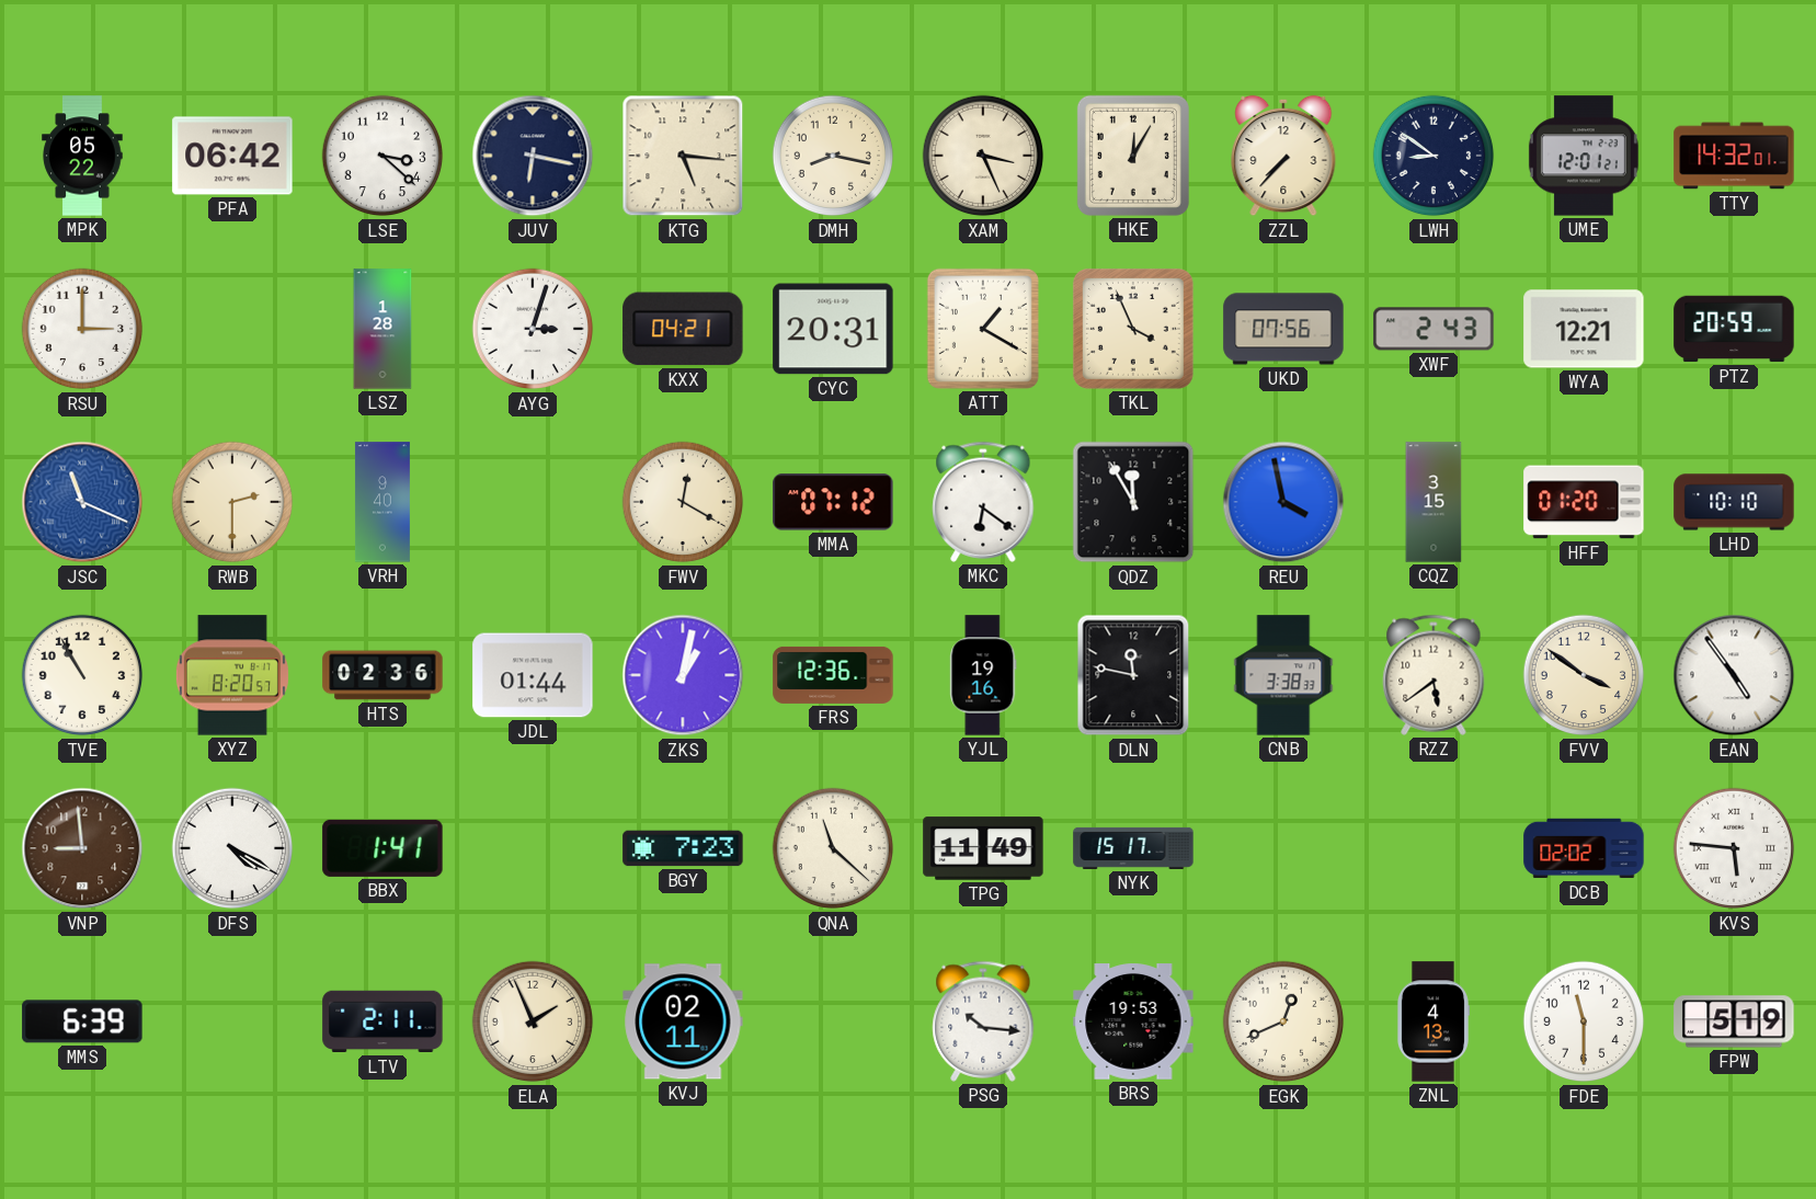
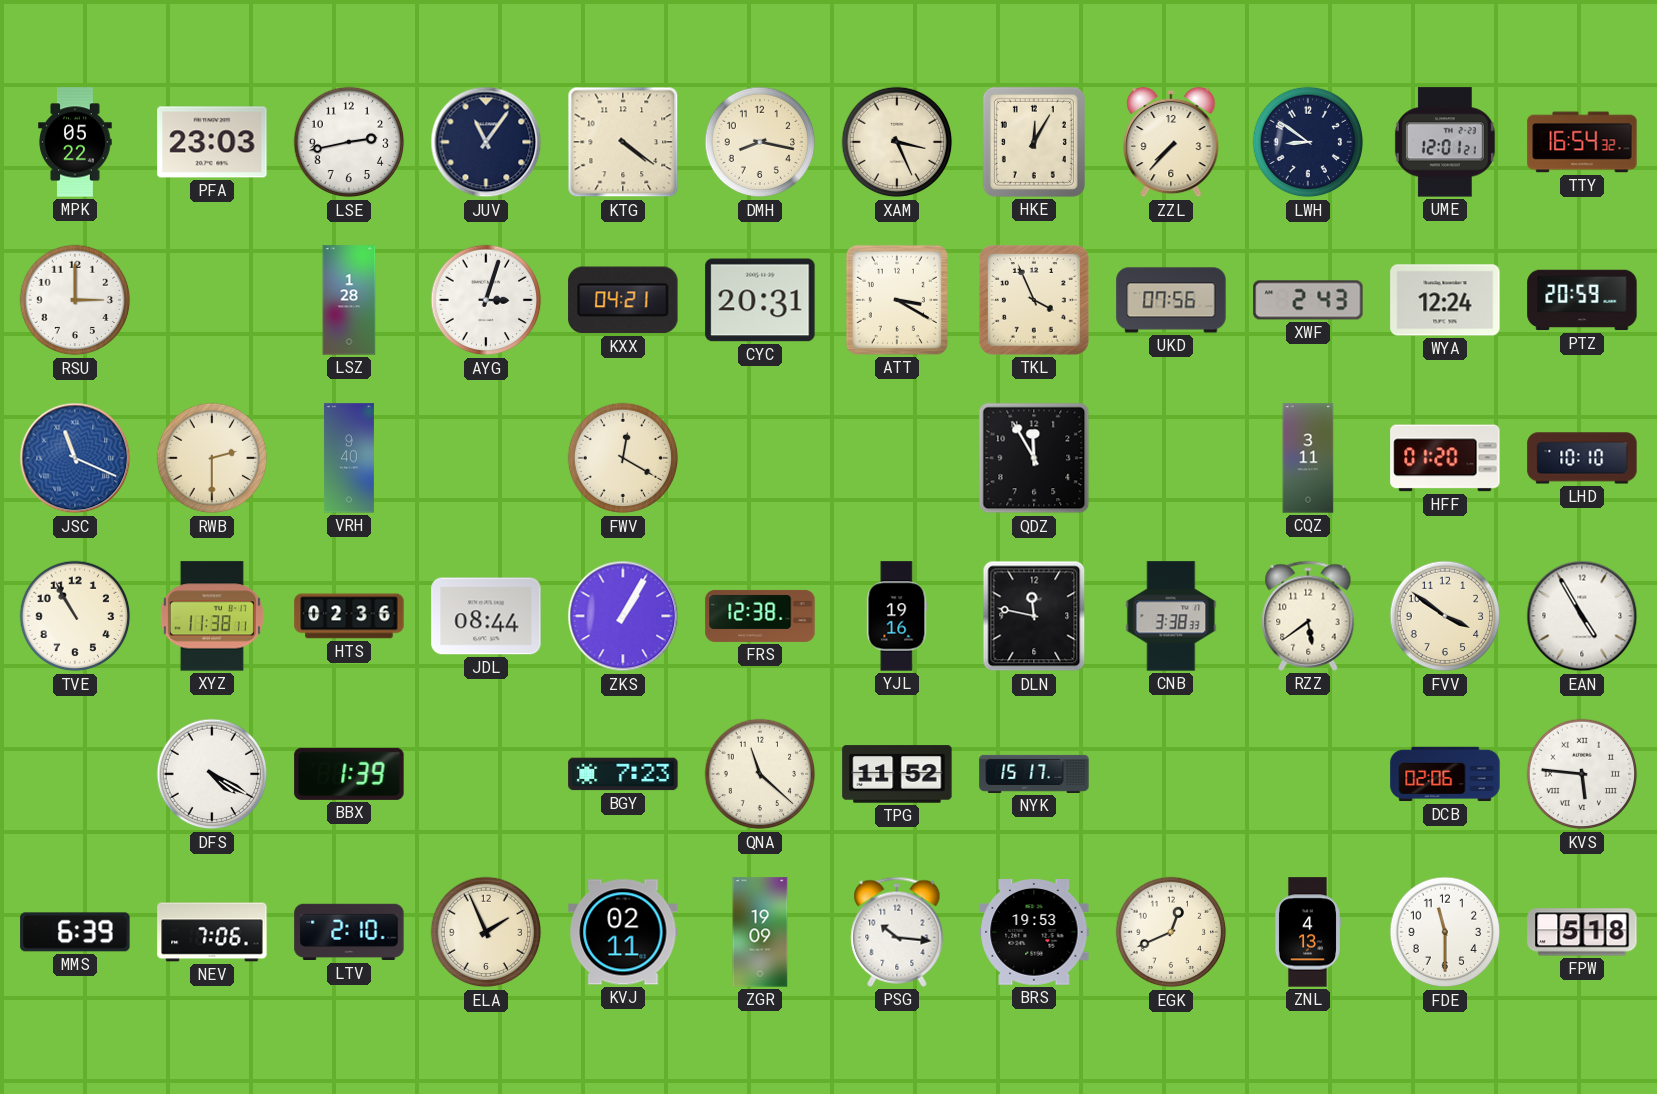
PFA: 06:42 -> 23:03
LSE: 3:22 -> 2:43
JUV: 6:17 -> 11:06
KTG: 5:16 -> 4:21
TTY: 14:32 -> 16:54
ATT: 1:20 -> 3:20
WYA: 12:21 -> 12:24
MMA: 07:12 -> none
MKC: 6:21 -> none
REU: 3:58 -> none
CQZ: 3:15 -> 3:11
XYZ: 8:20 -> 11:38
JDL: 01:44 -> 08:44
ZKS: 1:02 -> 1:05
FRS: 12:36 -> 12:38
EAN: 4:54 -> 4:55
VNP: 8:59 -> none
BBX: 1:41 -> 1:39
TPG: 11:49 -> 11:52
DCB: 02:02 -> 02:06
NEV: none -> 7:06
LTV: 2:11 -> 2:10
ZGR: none -> 19:09
FPW: 5:19 -> 5:18
